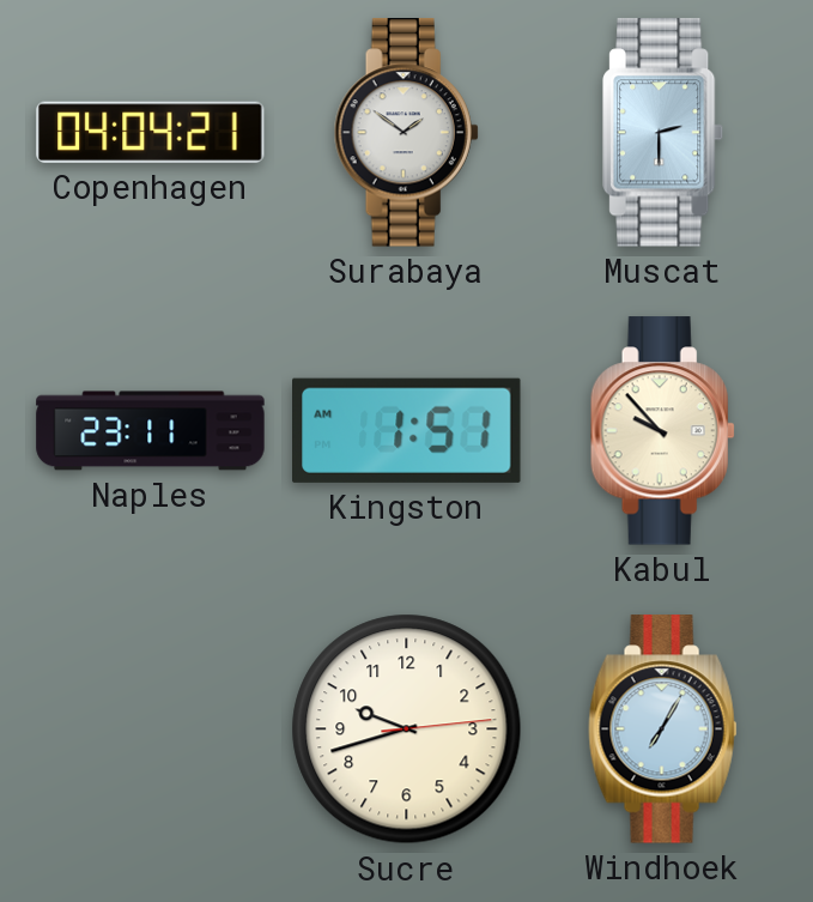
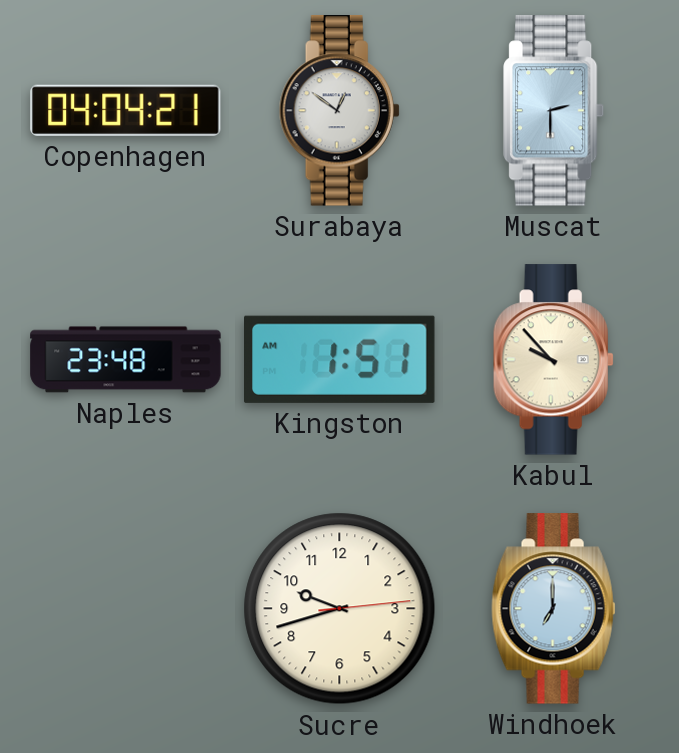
Surabaya: 1:51 -> 12:51
Naples: 23:11 -> 23:48
Windhoek: 7:05 -> 7:00
